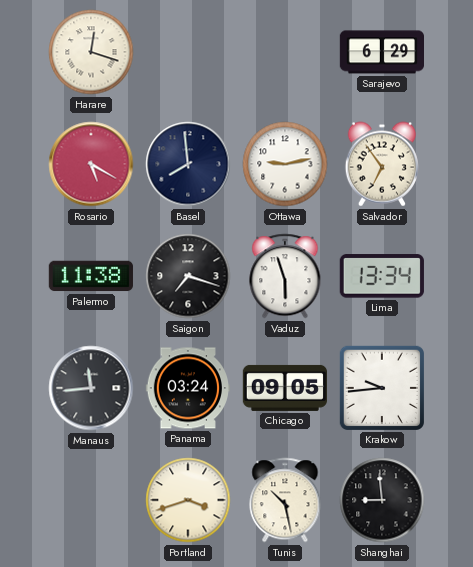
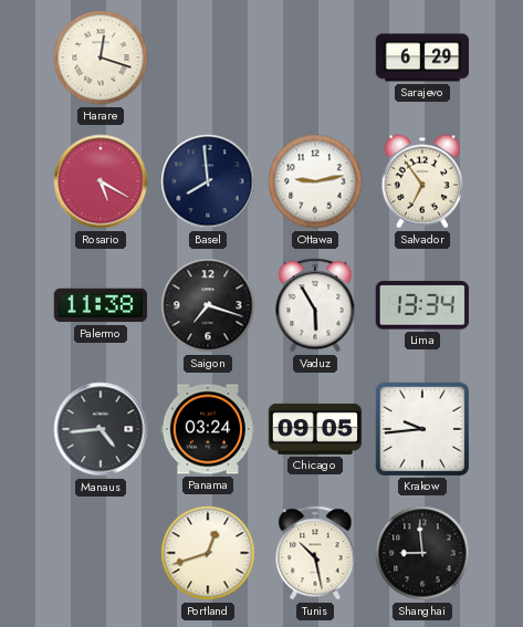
Vaduz: 5:57 -> 5:55
Manaus: 11:44 -> 4:44
Portland: 3:42 -> 12:42
